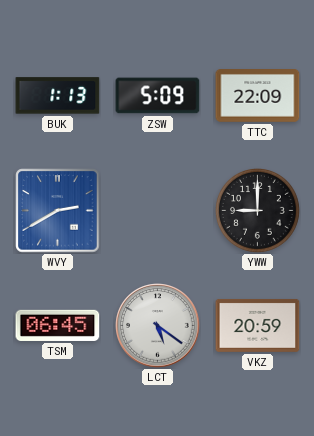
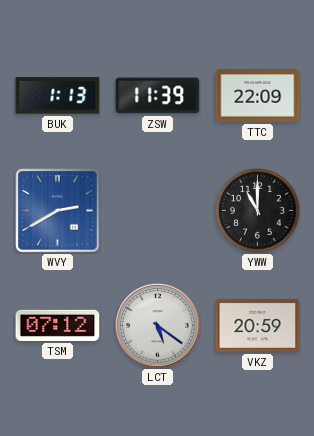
ZSW: 5:09 -> 11:39
YWW: 9:00 -> 11:00
TSM: 06:45 -> 07:12
